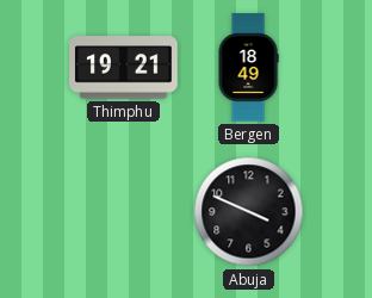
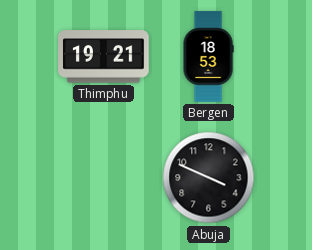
Bergen: 18:49 -> 18:53
